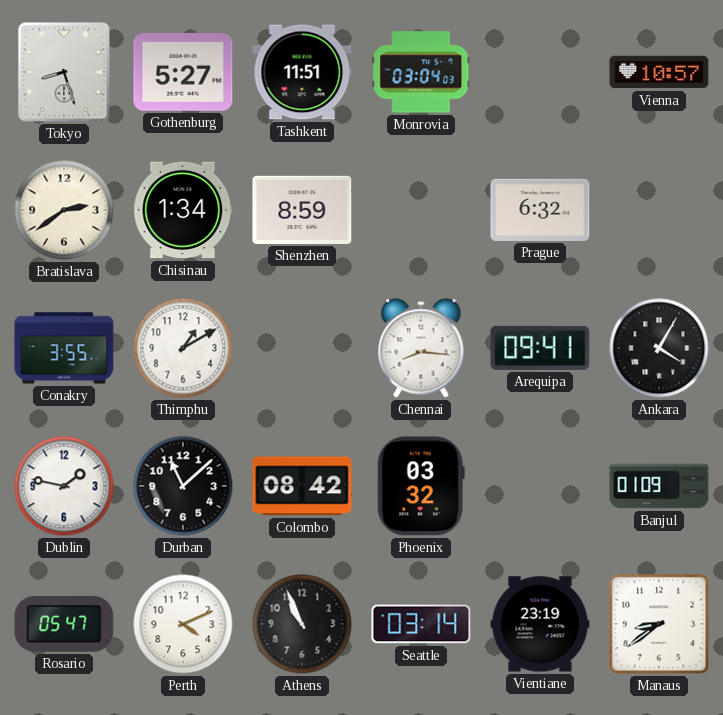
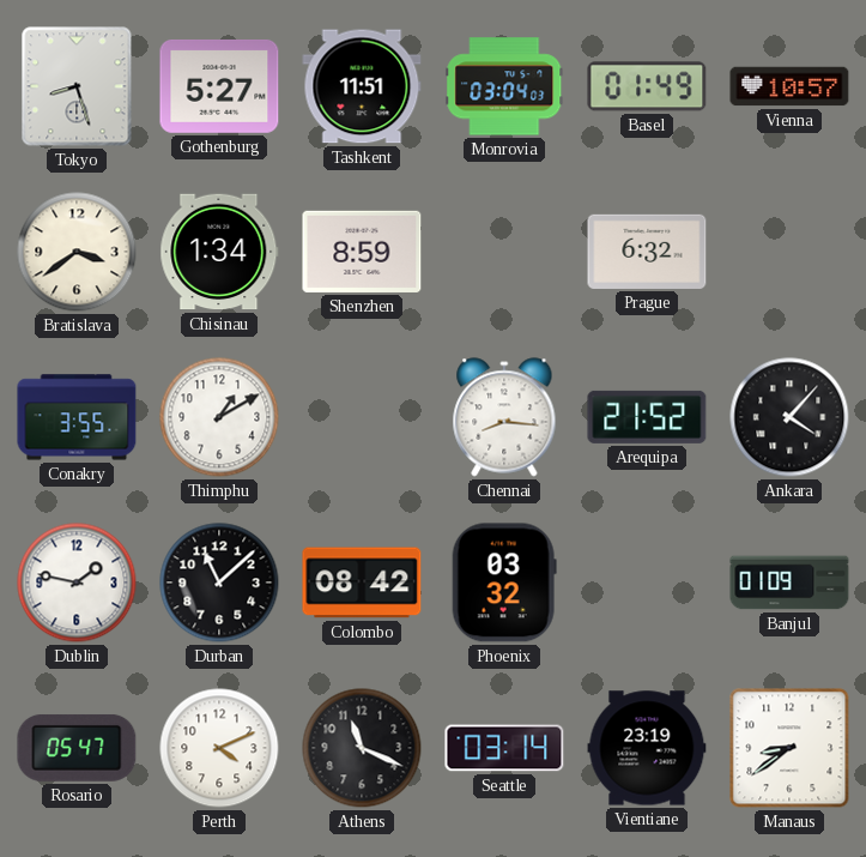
Basel: none -> 01:49
Bratislava: 2:39 -> 3:39
Arequipa: 09:41 -> 21:52
Ankara: 4:05 -> 4:07
Athens: 10:56 -> 11:19
